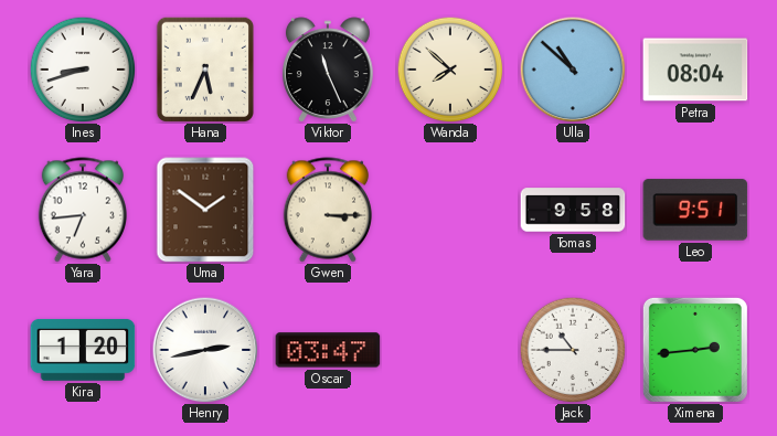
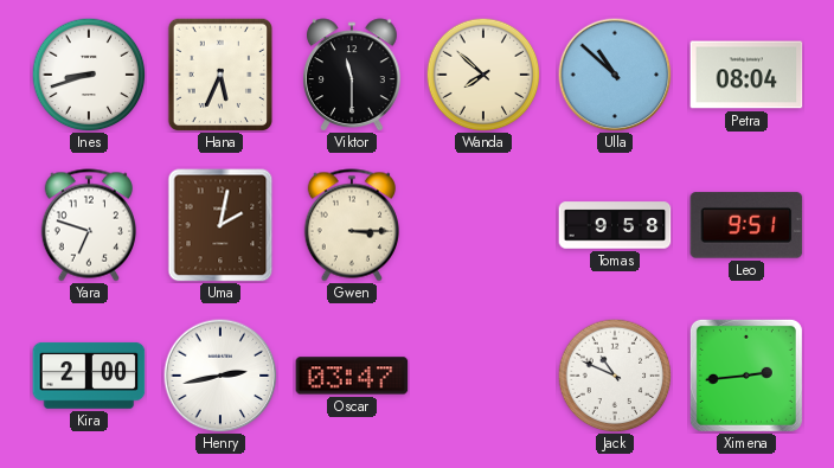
Viktor: 11:26 -> 11:30
Yara: 6:44 -> 6:48
Uma: 1:51 -> 2:02
Kira: 1:20 -> 2:00
Jack: 10:45 -> 10:49
